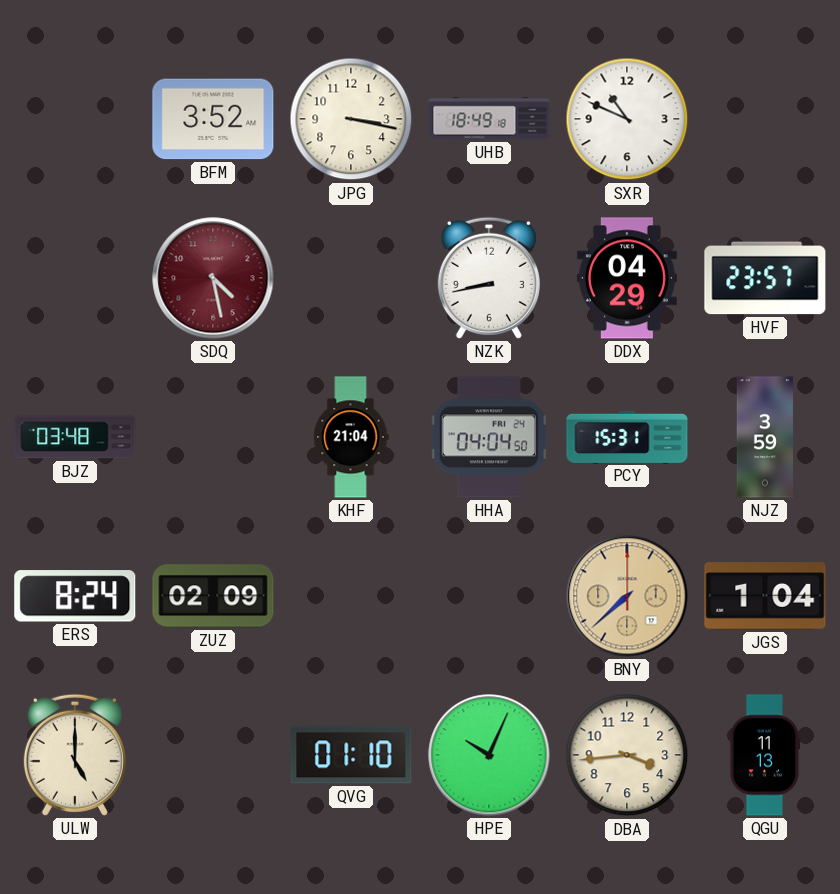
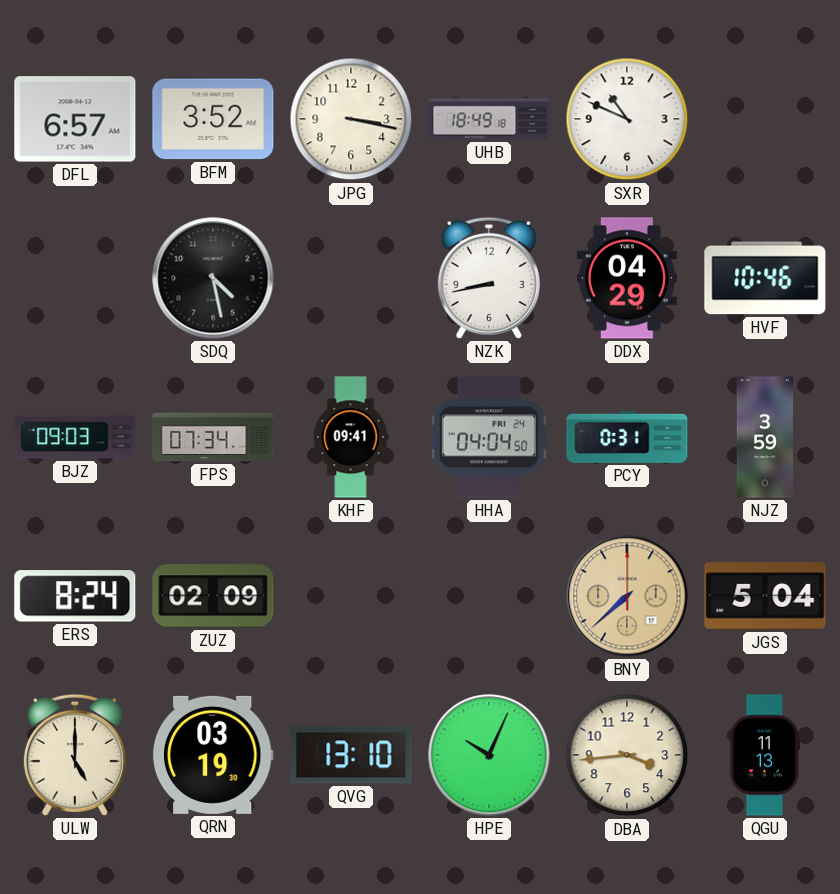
DFL: none -> 6:57
SDQ dial: burgundy -> black
HVF: 23:57 -> 10:46
BJZ: 03:48 -> 09:03
FPS: none -> 07:34
KHF: 21:04 -> 09:41
PCY: 15:31 -> 0:31
JGS: 1:04 -> 5:04
QRN: none -> 03:19
QVG: 01:10 -> 13:10
